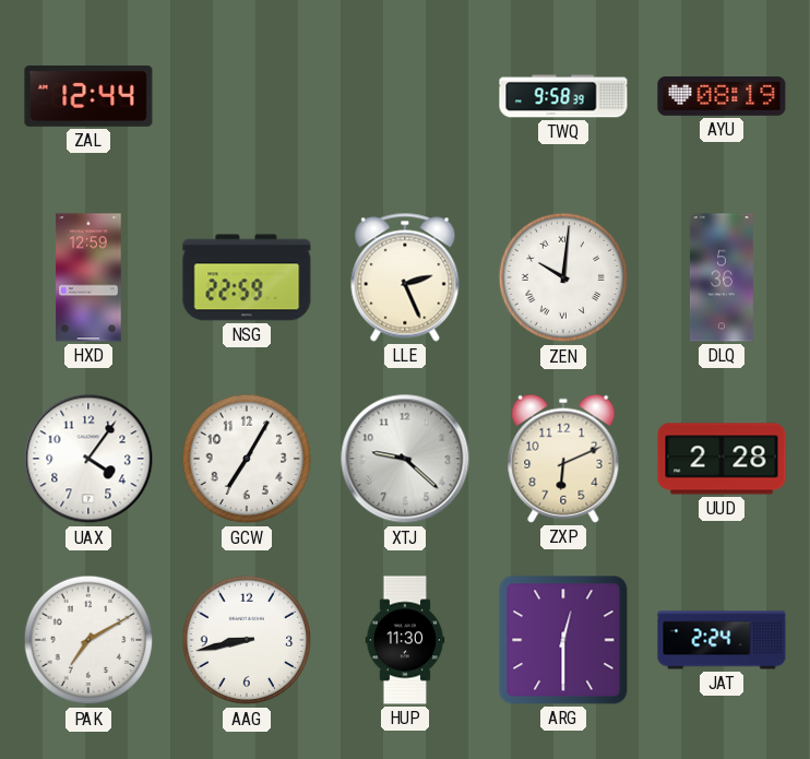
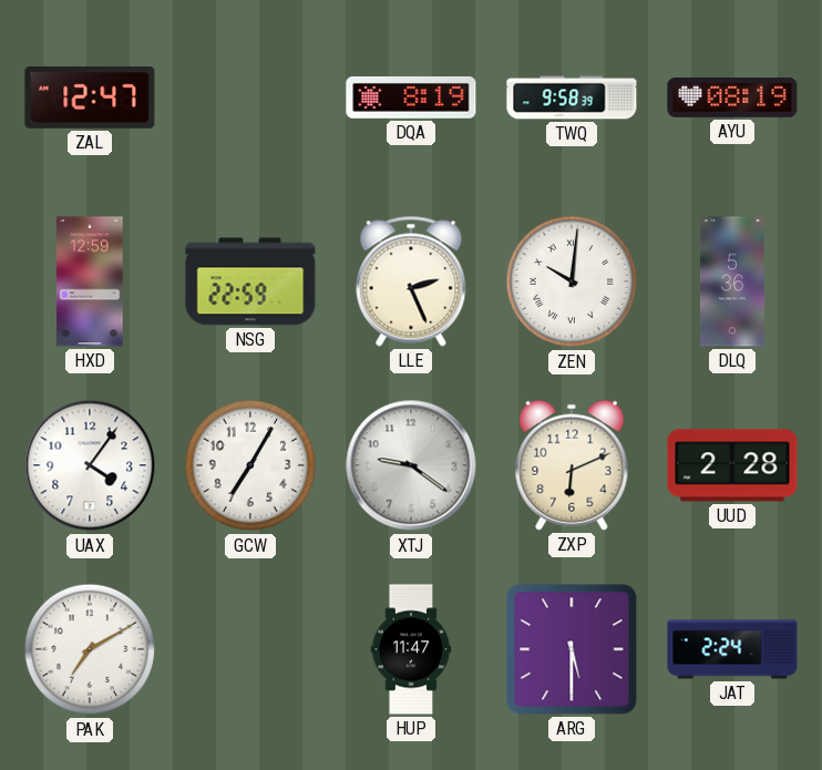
ZAL: 12:44 -> 12:47
DQA: none -> 8:19
XTJ: 9:22 -> 9:21
AAG: 8:43 -> none
HUP: 11:30 -> 11:47
ARG: 12:30 -> 5:30
